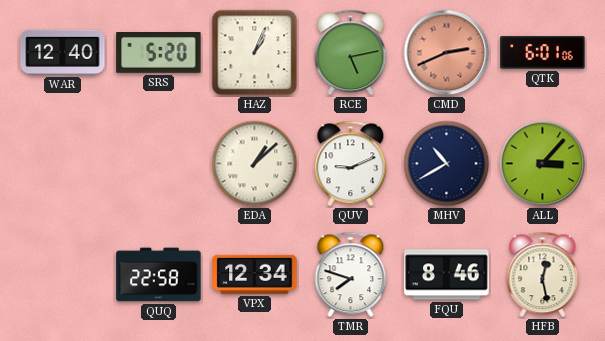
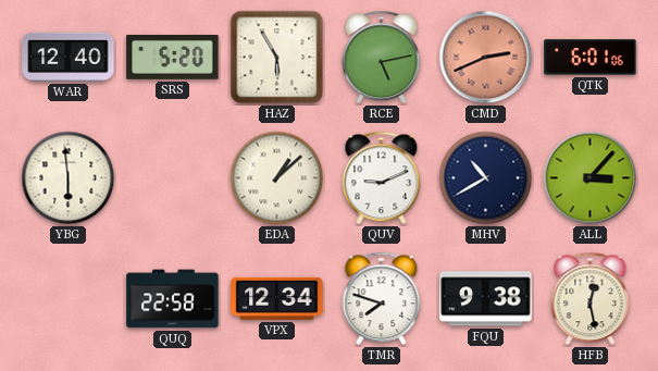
HAZ: 1:04 -> 5:55
YBG: none -> 5:59
FQU: 8:46 -> 9:38
